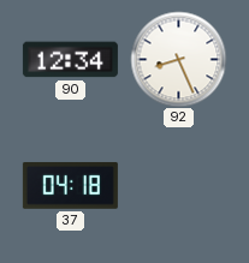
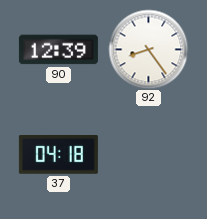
90: 12:34 -> 12:39
92: 8:26 -> 8:24
